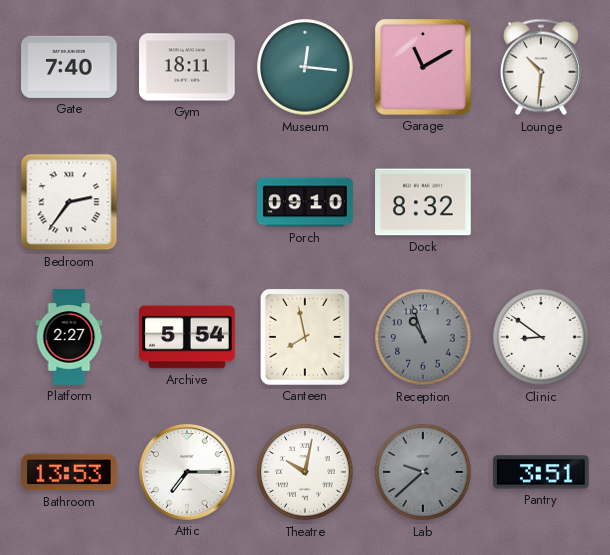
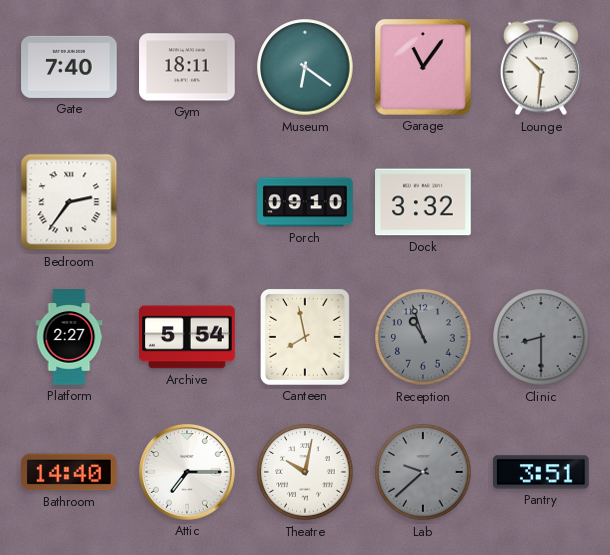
Museum: 12:16 -> 6:21
Garage: 11:10 -> 11:06
Dock: 8:32 -> 3:32
Clinic: 8:51 -> 8:30
Clinic dial: white -> grey
Bathroom: 13:53 -> 14:40
